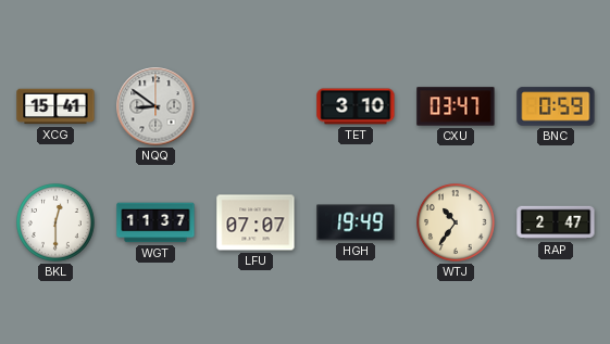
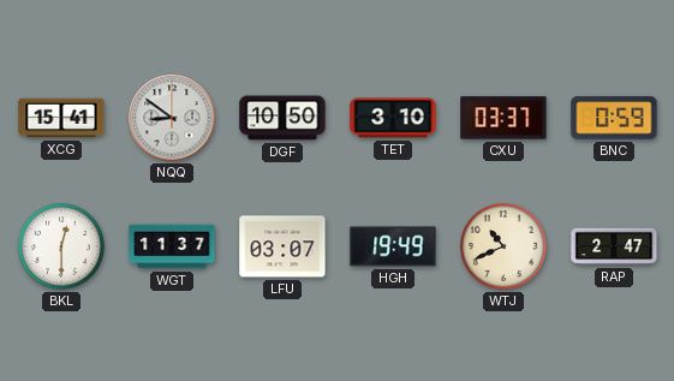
DGF: none -> 10:50
CXU: 03:47 -> 03:37
LFU: 07:07 -> 03:07
WTJ: 10:36 -> 10:41
